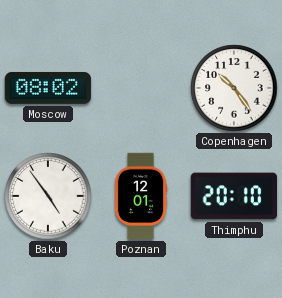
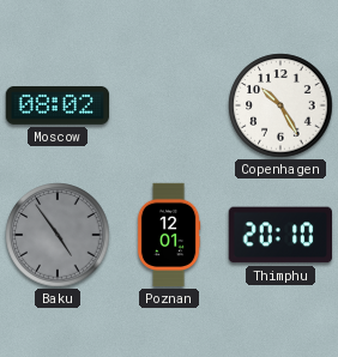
Copenhagen: 10:24 -> 10:25
Baku dial: white -> grey
